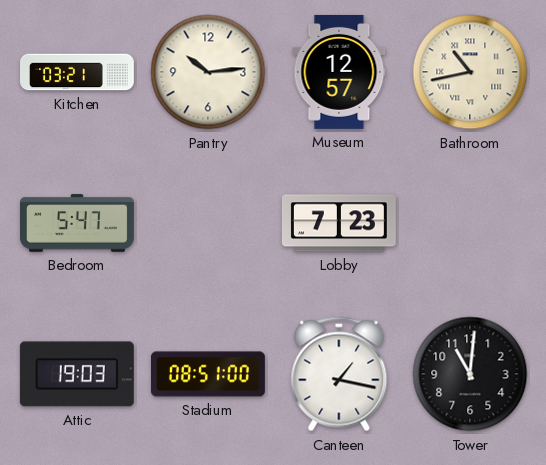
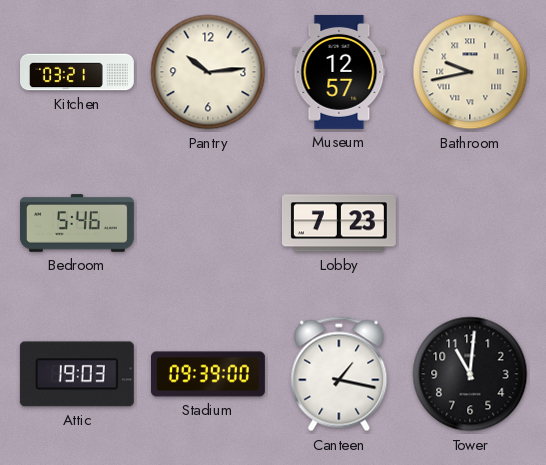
Bathroom: 10:43 -> 9:43
Bedroom: 5:47 -> 5:46
Stadium: 08:51 -> 09:39
